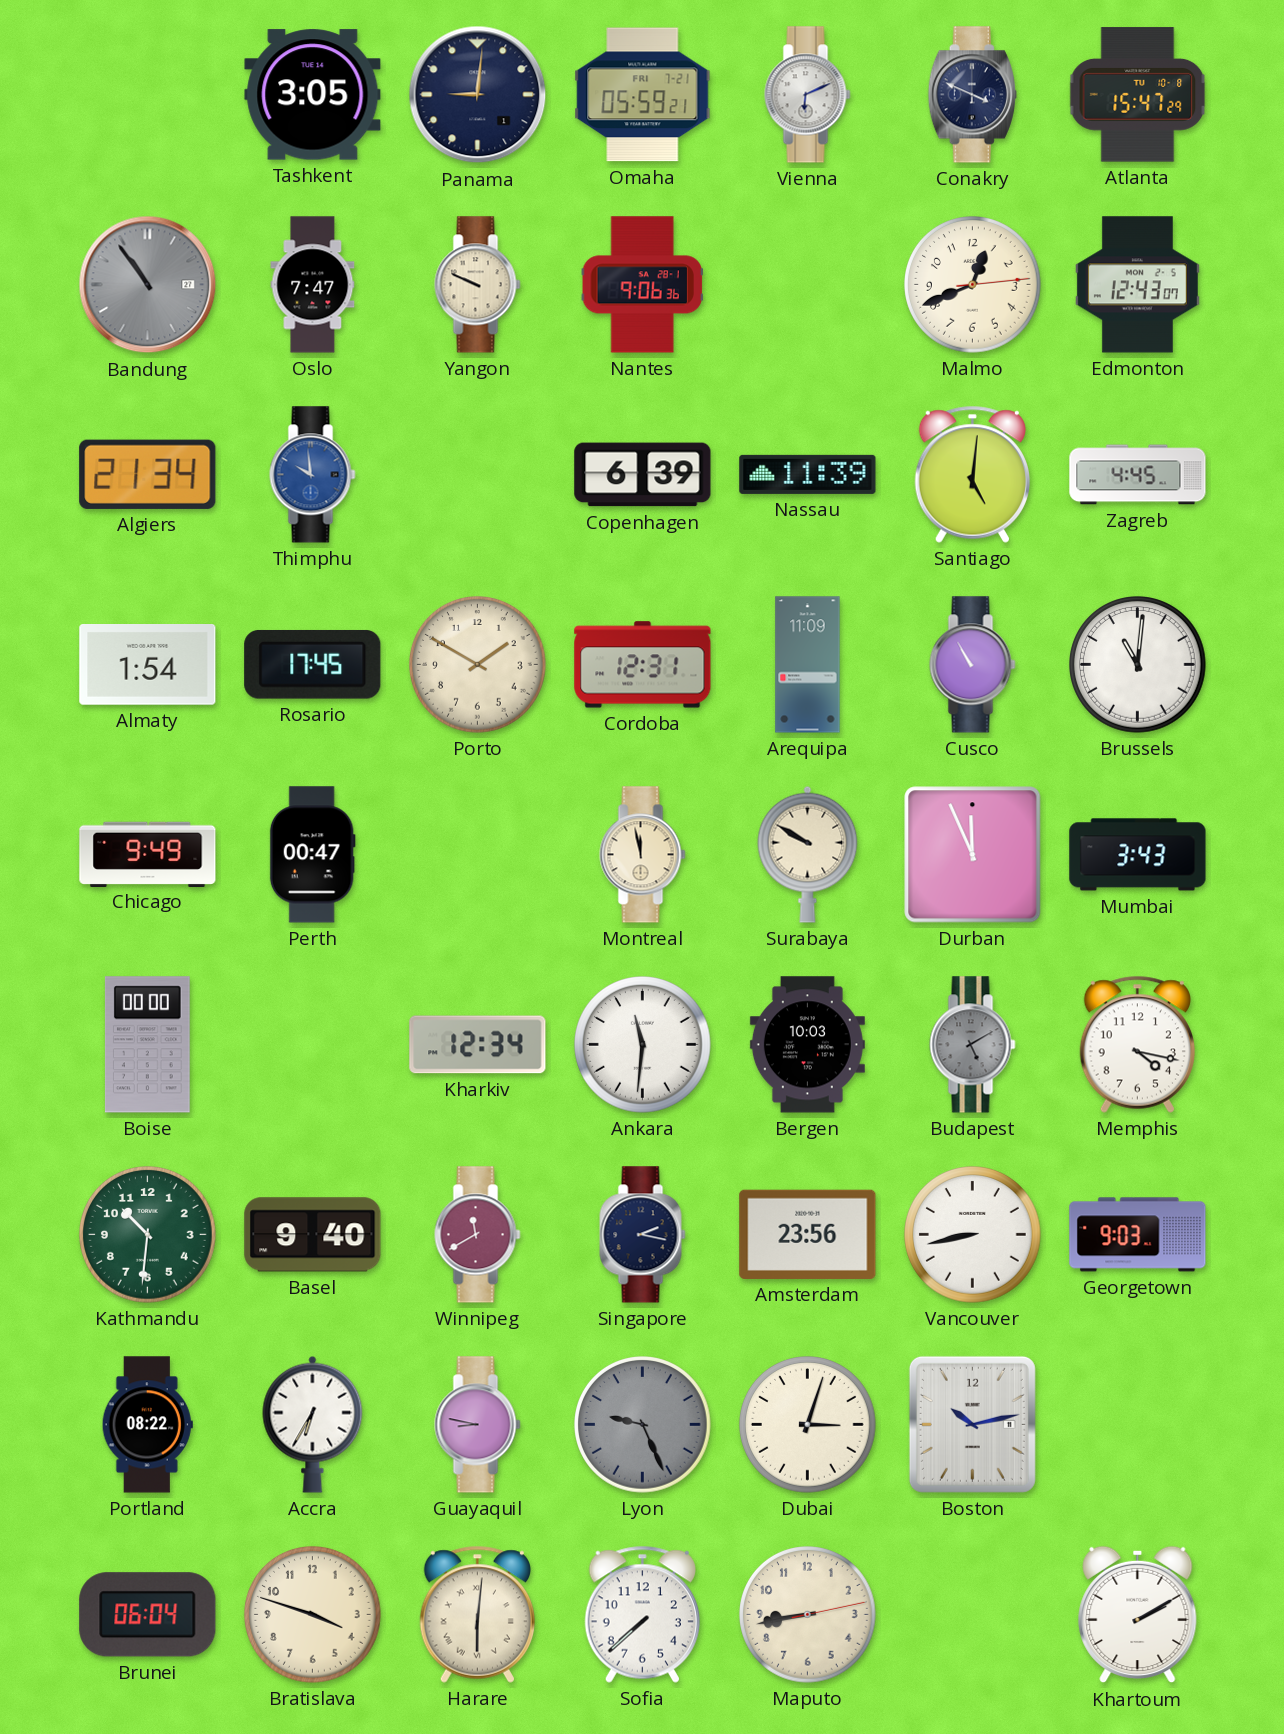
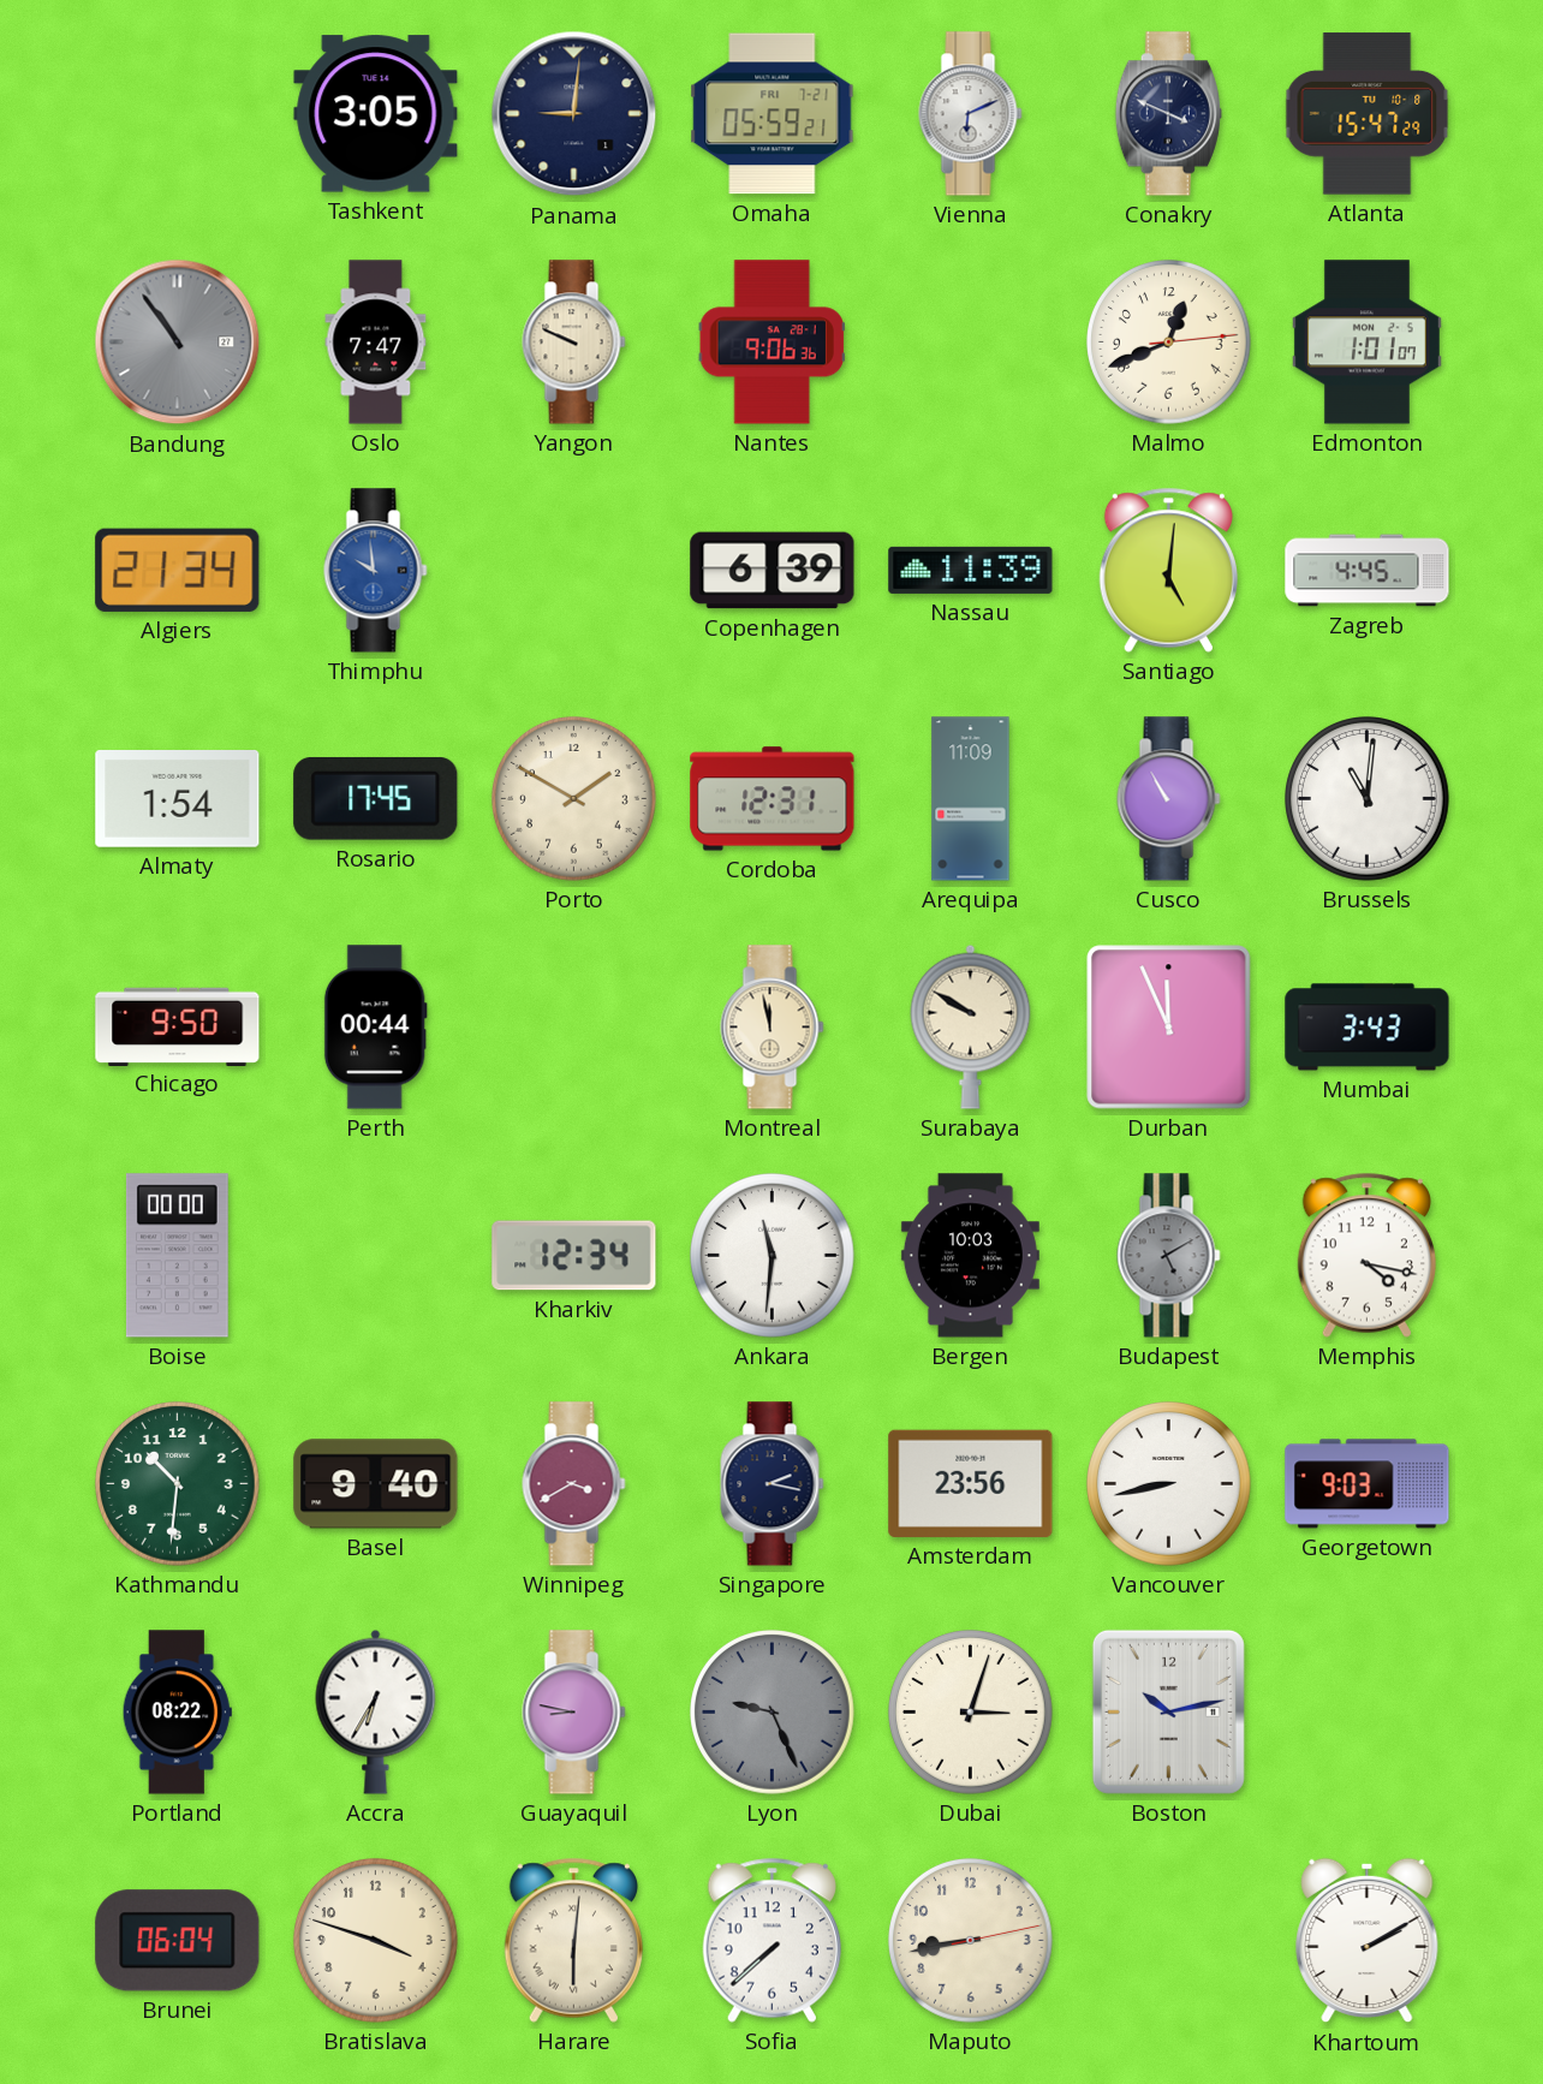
Edmonton: 12:43 -> 1:01
Chicago: 9:49 -> 9:50
Perth: 00:47 -> 00:44
Winnipeg: 11:40 -> 3:40
